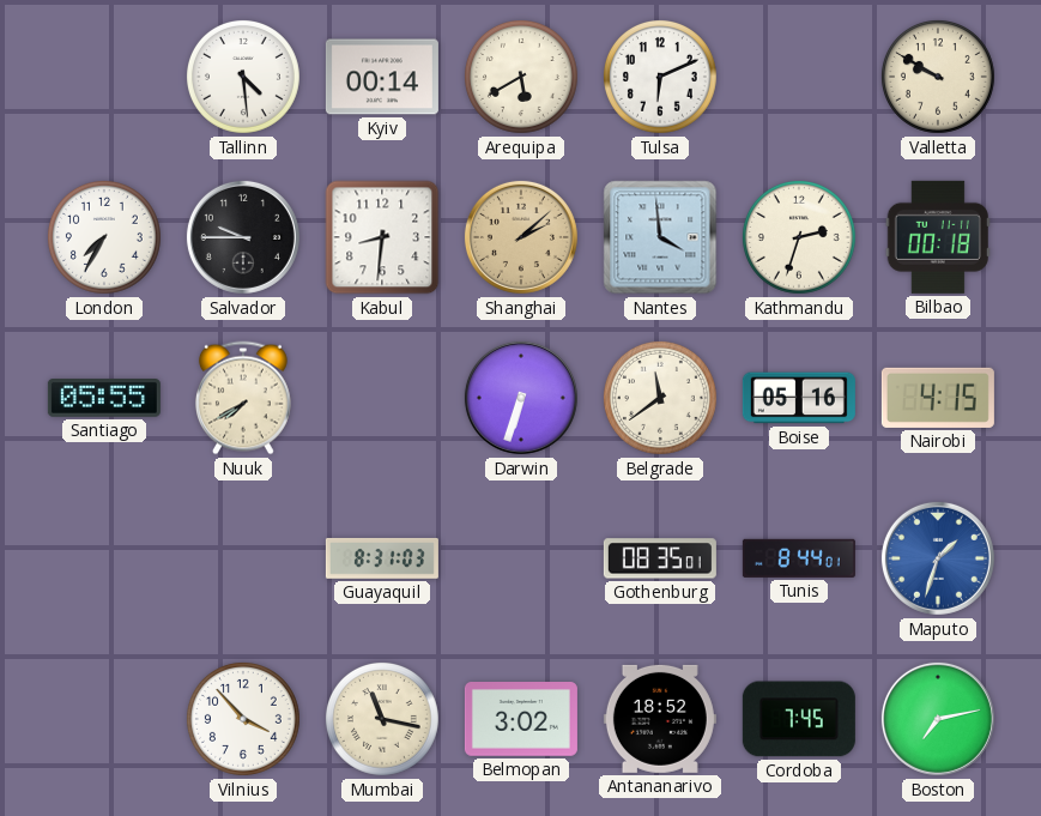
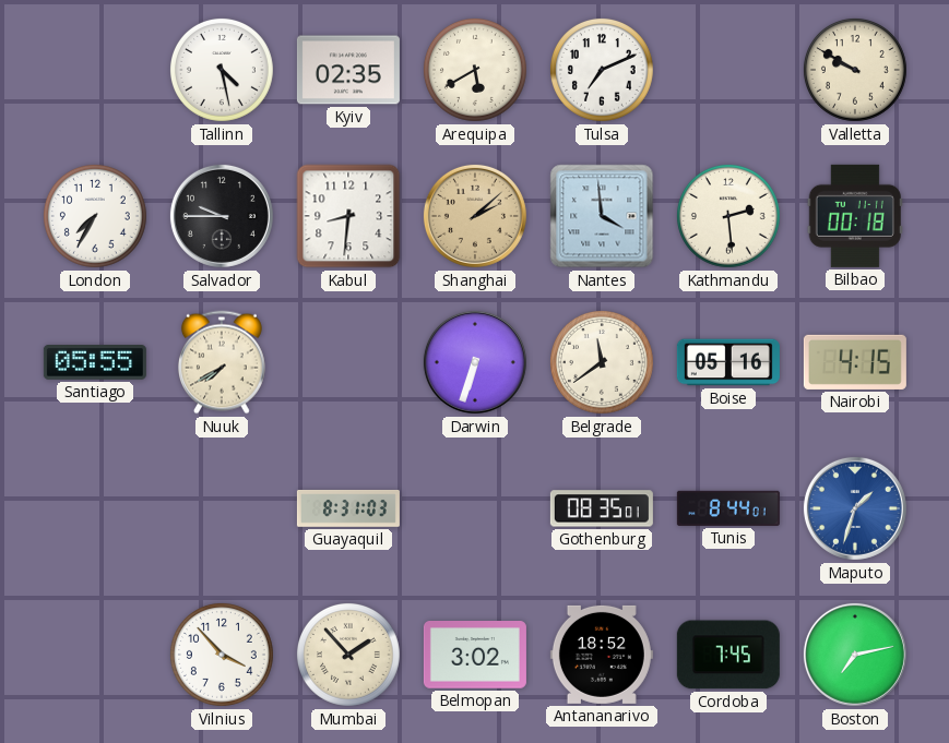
Tallinn: 4:29 -> 4:28
Kyiv: 00:14 -> 02:35
Tulsa: 6:11 -> 7:11
Kathmandu: 2:33 -> 2:29
Mumbai: 11:17 -> 1:53
